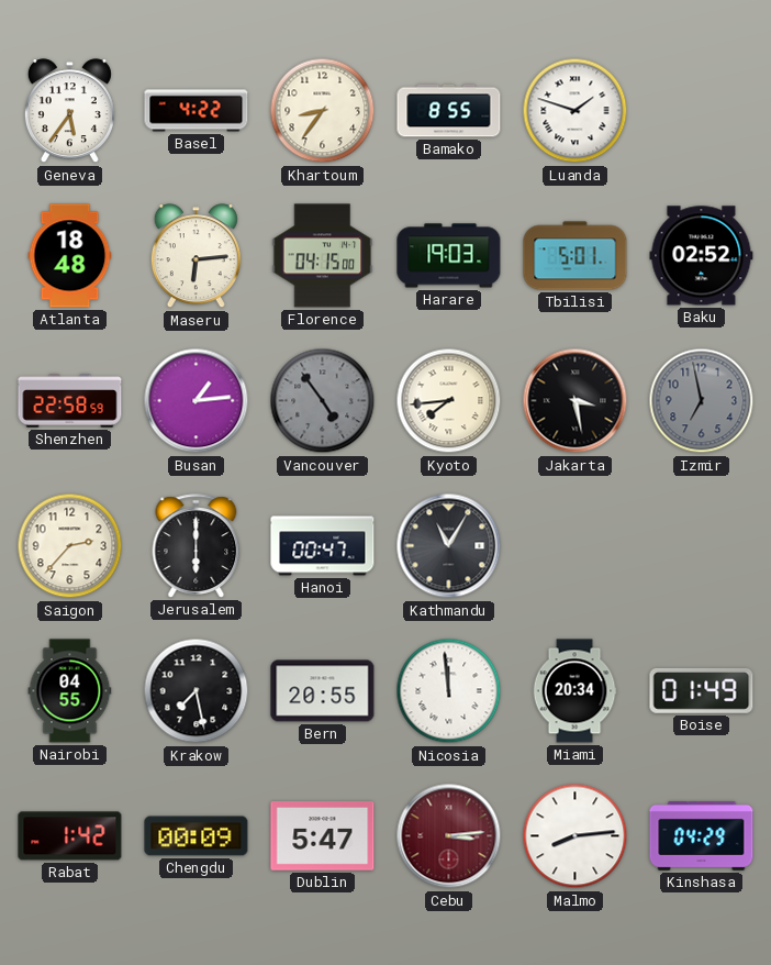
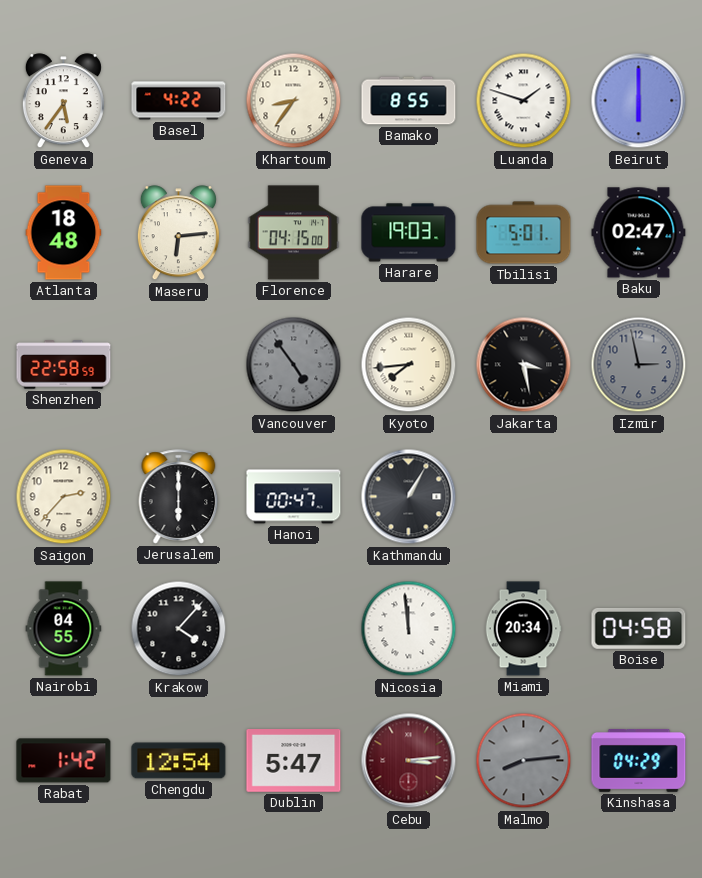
Beirut: none -> 6:00
Baku: 02:52 -> 02:47
Busan: 1:14 -> none
Izmir: 6:58 -> 2:58
Kathmandu: 11:05 -> 1:05
Krakow: 7:28 -> 4:07
Bern: 20:55 -> none
Boise: 01:49 -> 04:58
Chengdu: 00:09 -> 12:54
Malmo dial: white -> grey
